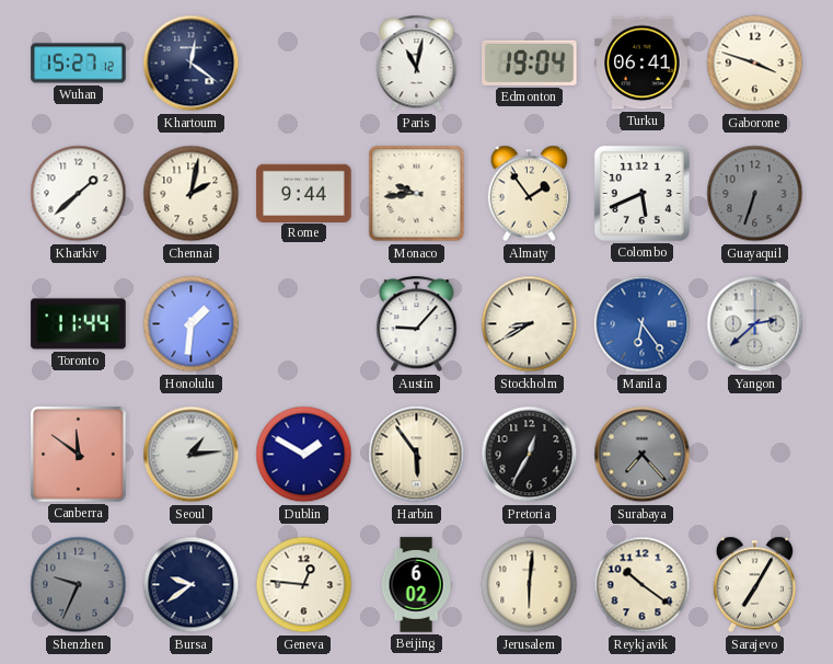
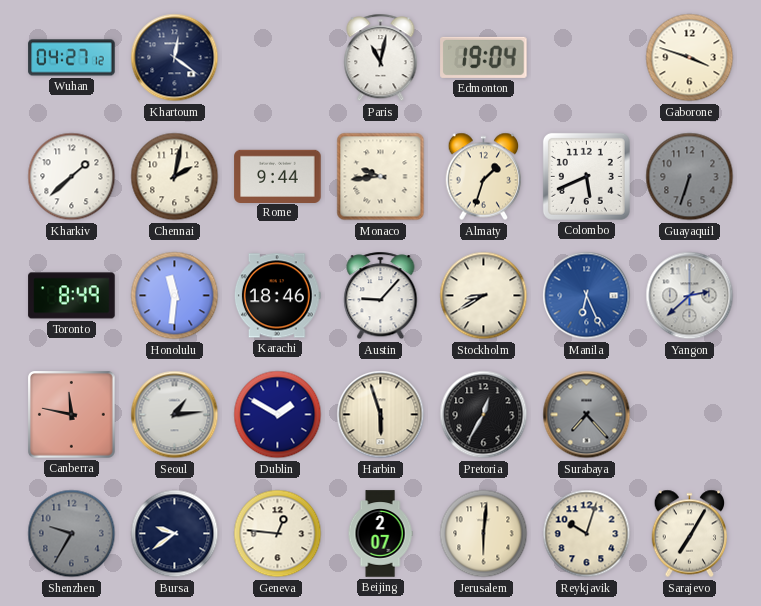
Wuhan: 15:27 -> 04:27
Turku: 06:41 -> none
Almaty: 1:54 -> 1:33
Toronto: 11:44 -> 8:49
Honolulu: 1:31 -> 11:31
Karachi: none -> 18:46
Manila: 6:24 -> 6:26
Canberra: 11:51 -> 11:47
Harbin: 5:54 -> 5:57
Shenzhen: 9:34 -> 9:35
Beijing: 6:02 -> 2:07
Reykjavik: 10:21 -> 10:03
